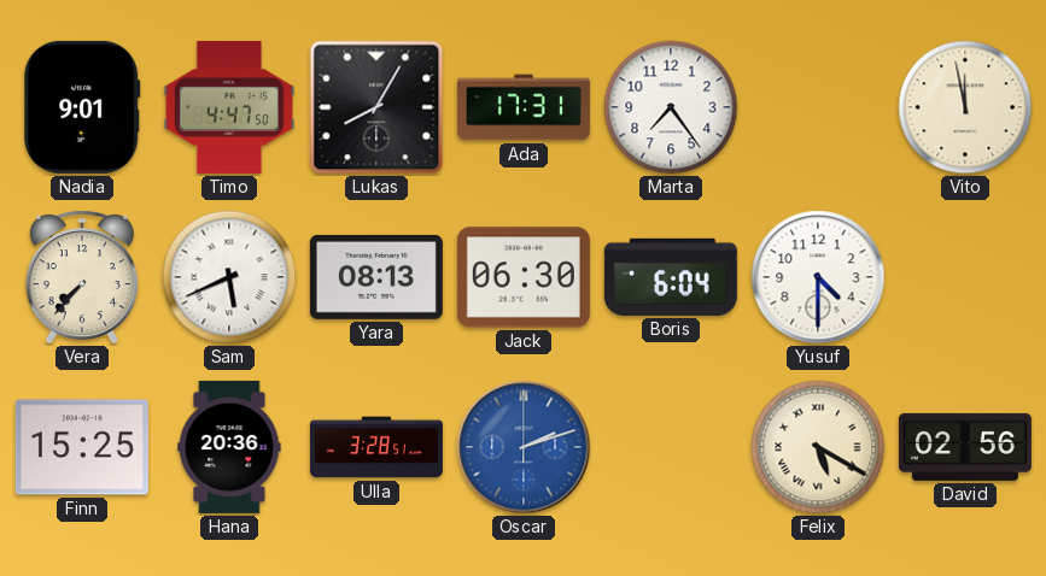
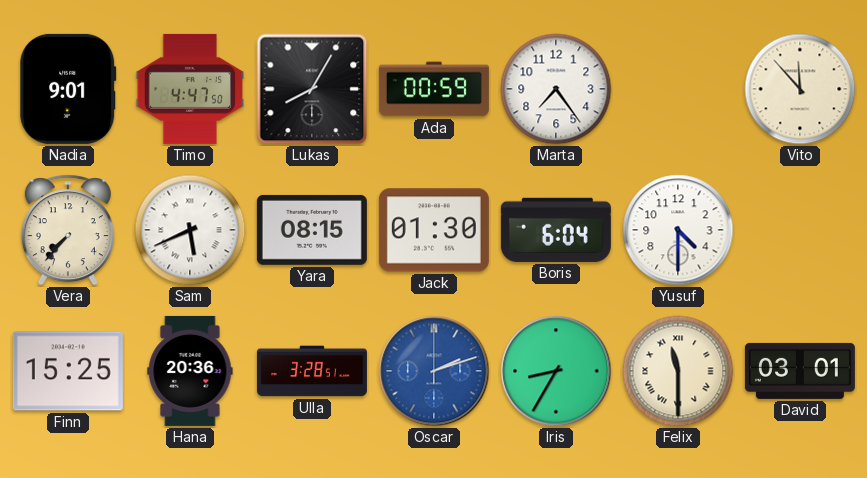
Ada: 17:31 -> 00:59
Vito: 11:58 -> 11:53
Yara: 08:13 -> 08:15
Jack: 06:30 -> 01:30
Iris: none -> 8:35
Felix: 5:20 -> 11:30
David: 02:56 -> 03:01
